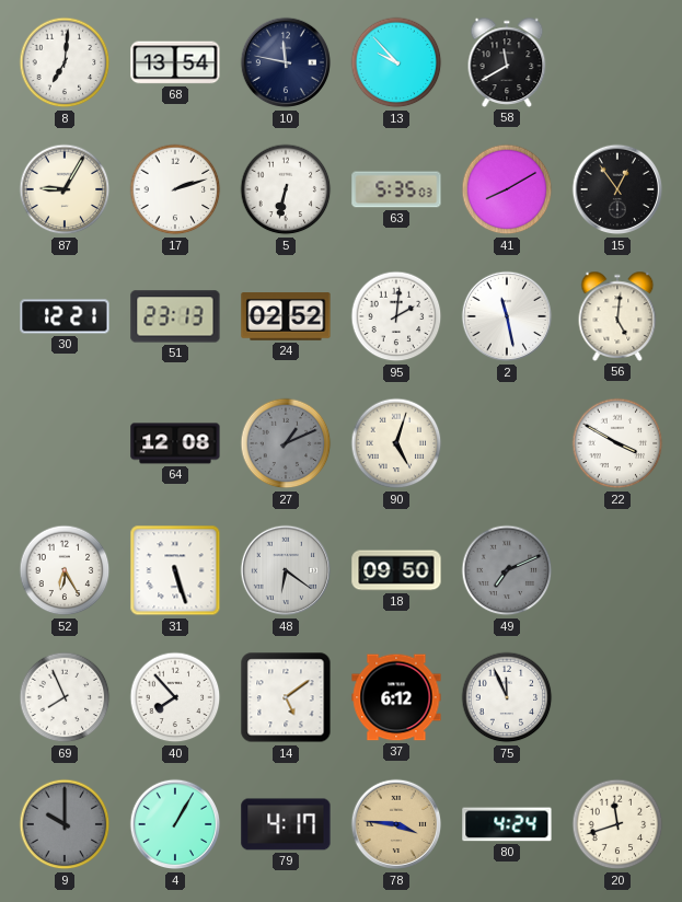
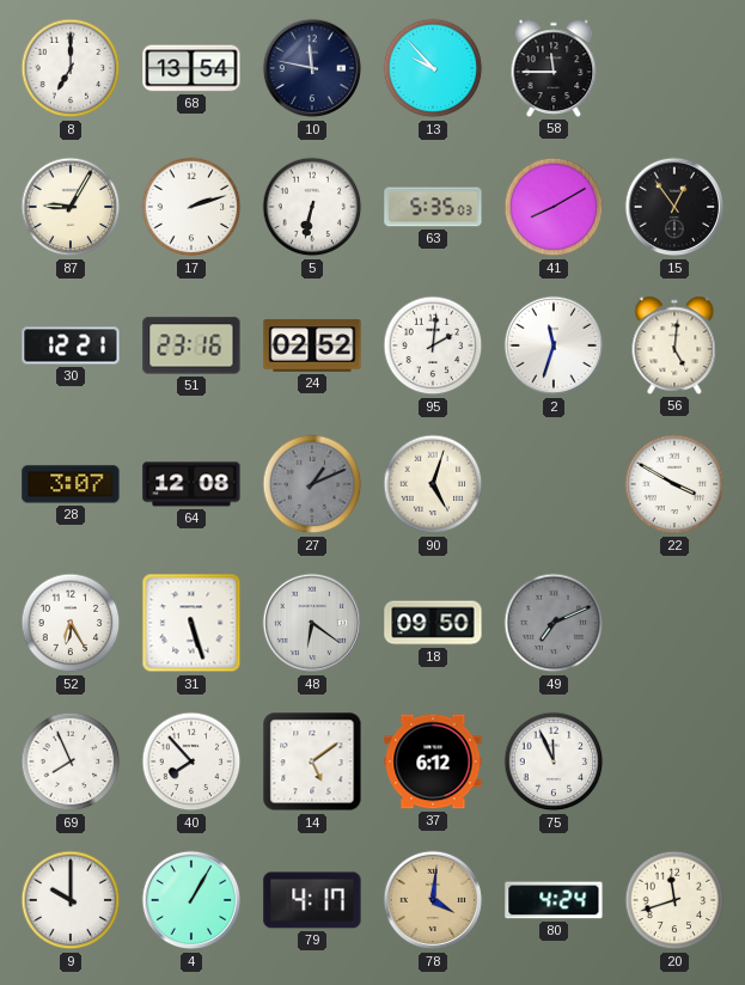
8: 7:01 -> 7:00
58: 11:40 -> 11:45
51: 23:13 -> 23:16
2: 11:28 -> 11:33
28: none -> 3:07
9 dial: grey -> white
78: 3:46 -> 4:01
